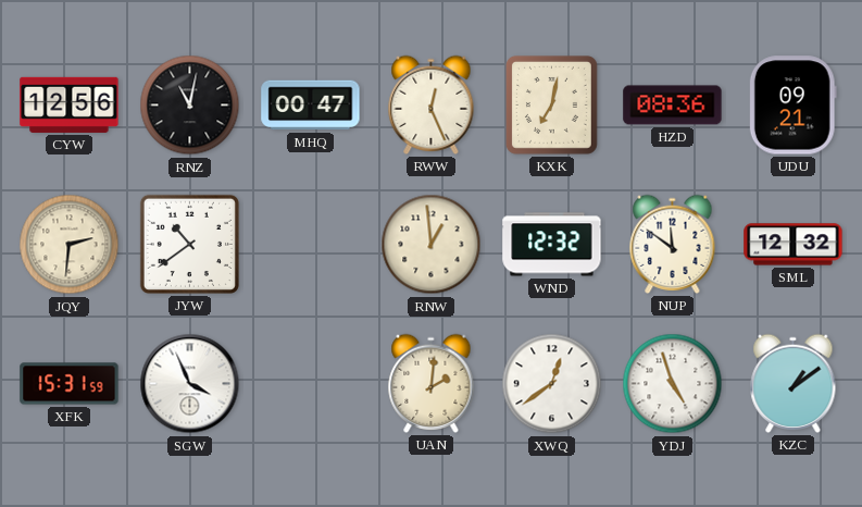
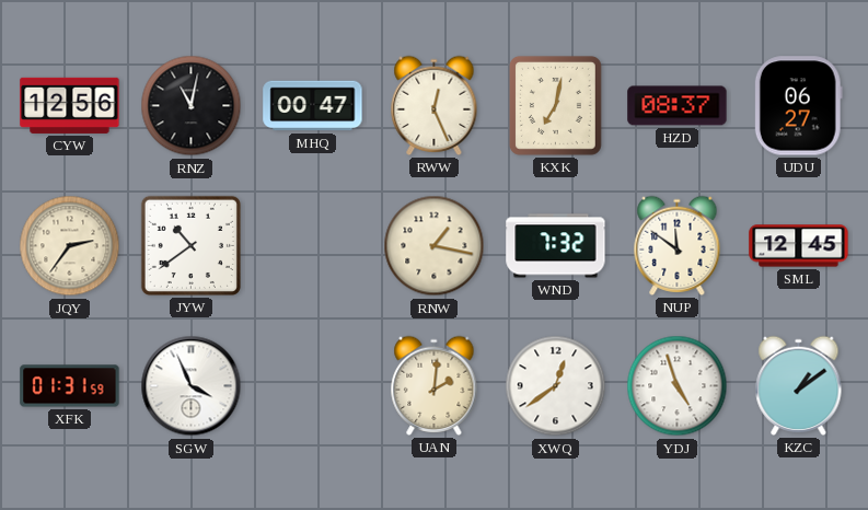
HZD: 08:36 -> 08:37
UDU: 09:21 -> 06:27
JQY: 2:31 -> 2:36
RNW: 12:59 -> 1:17
WND: 12:32 -> 7:32
SML: 12:32 -> 12:45
XFK: 15:31 -> 01:31
